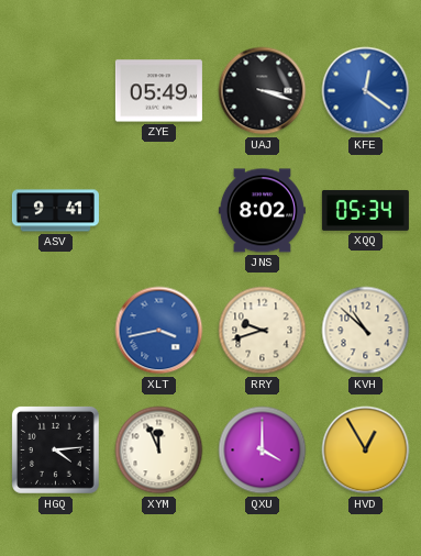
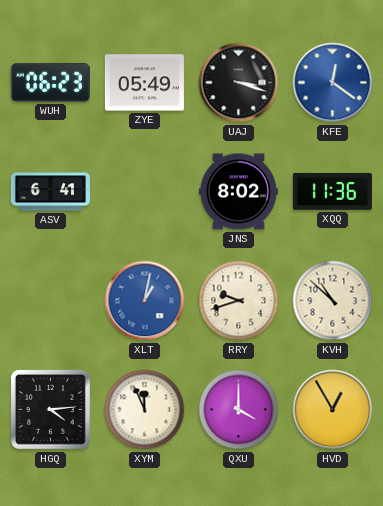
WUH: none -> 06:23
ASV: 9:41 -> 6:41
XQQ: 05:34 -> 11:36
XLT: 3:43 -> 1:02
